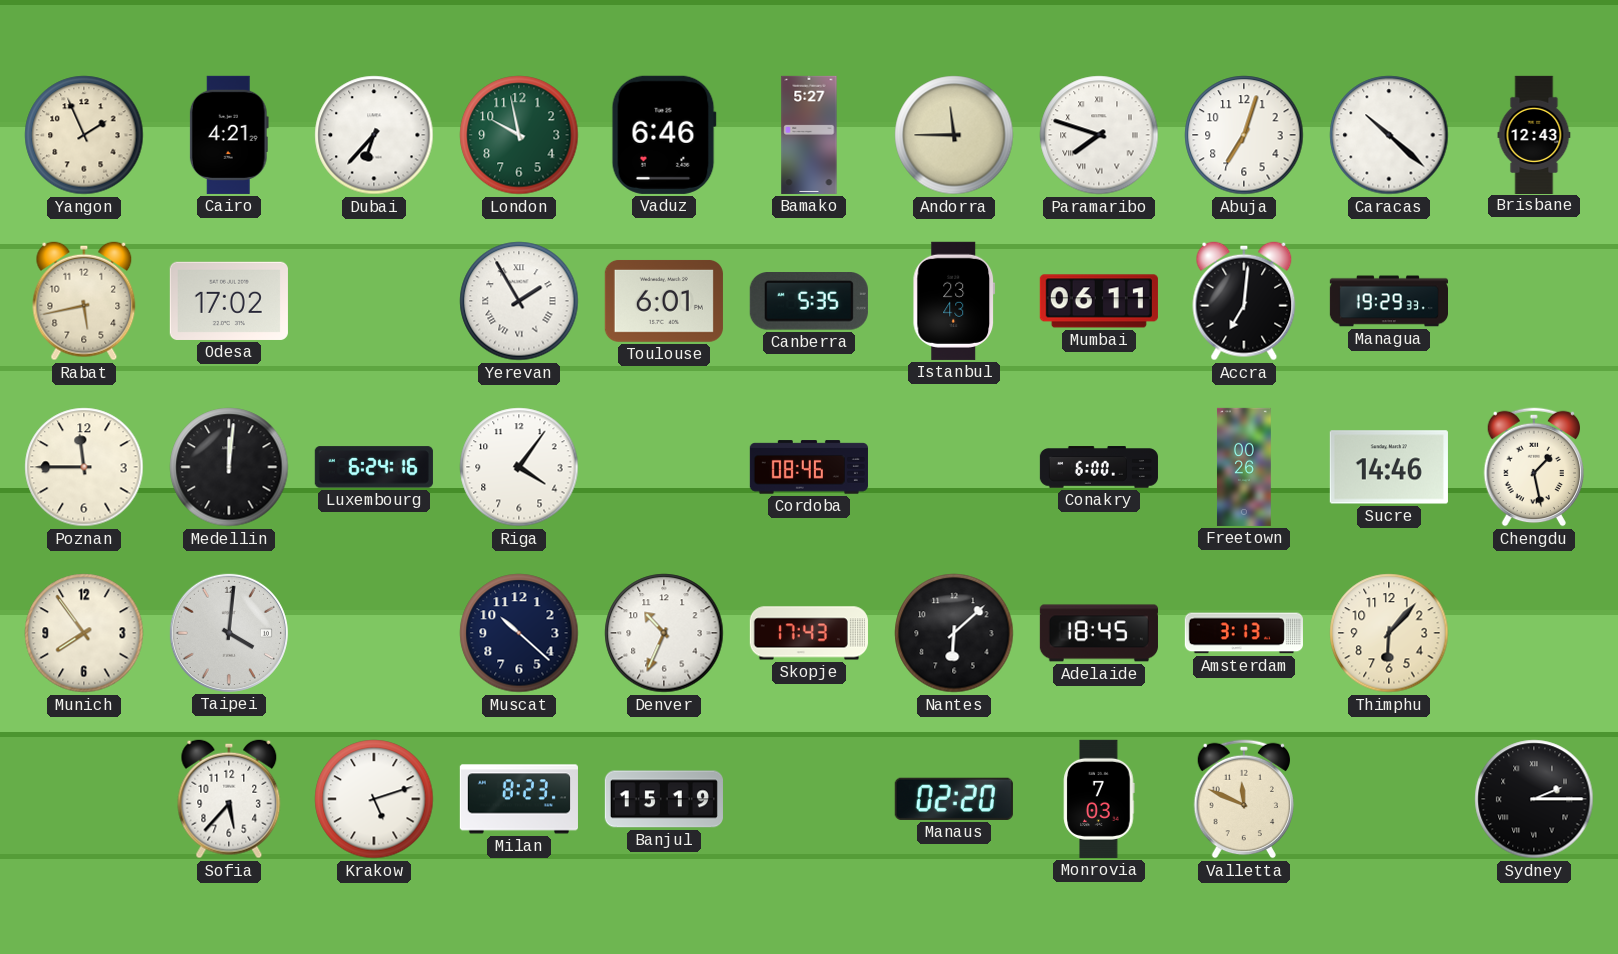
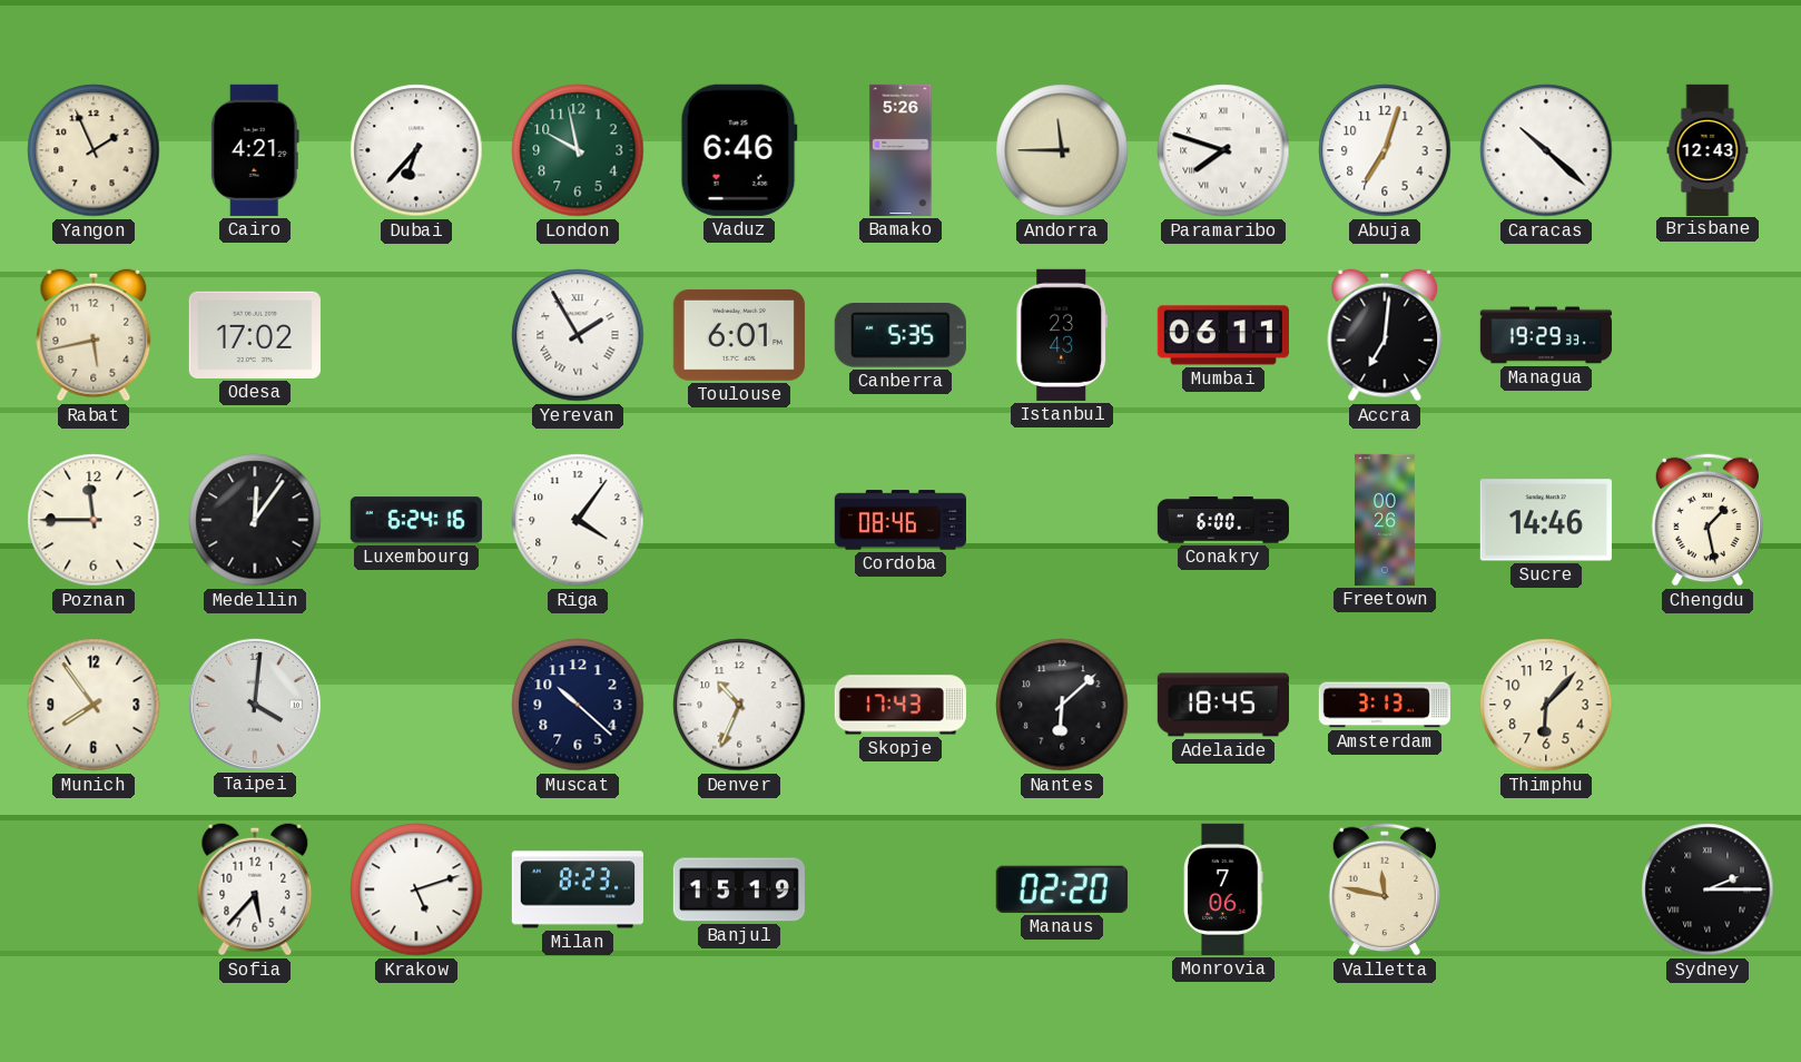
Bamako: 5:27 -> 5:26
Medellin: 12:01 -> 12:06
Monrovia: 7:03 -> 7:06
Valletta: 11:49 -> 11:47
